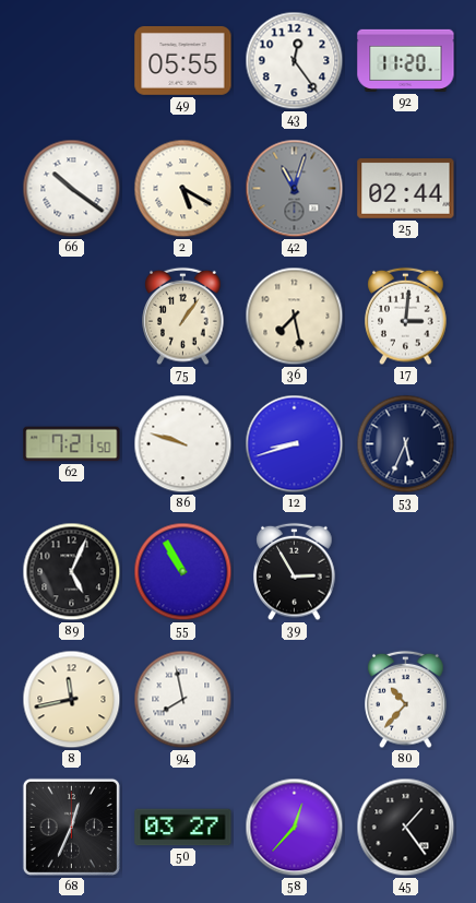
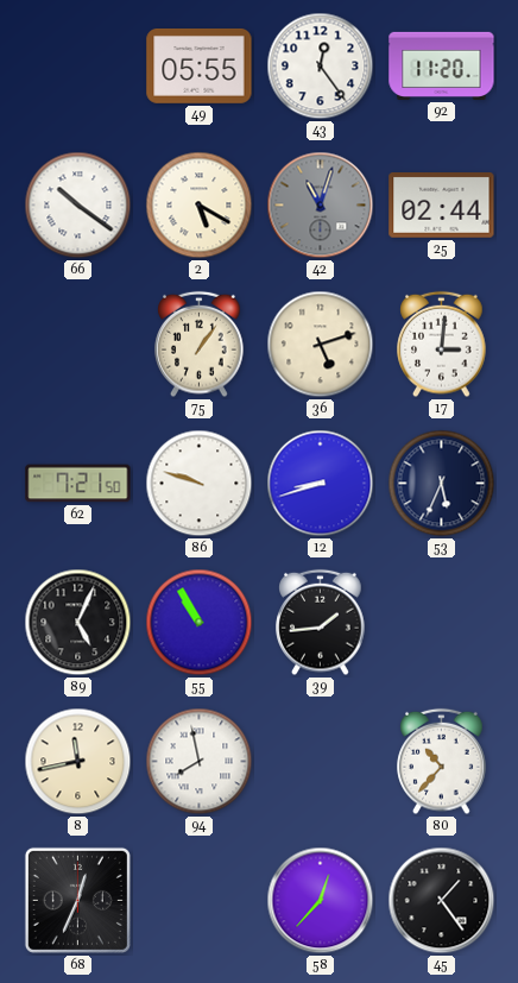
36: 7:28 -> 5:12
39: 2:55 -> 1:44
50: 03:27 -> none
